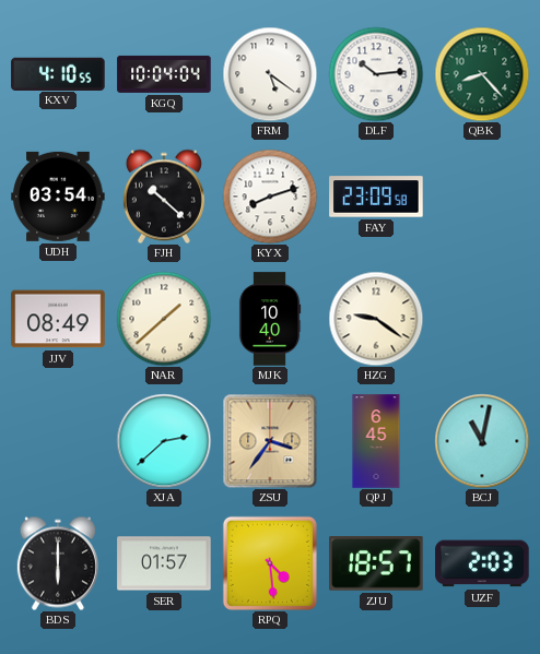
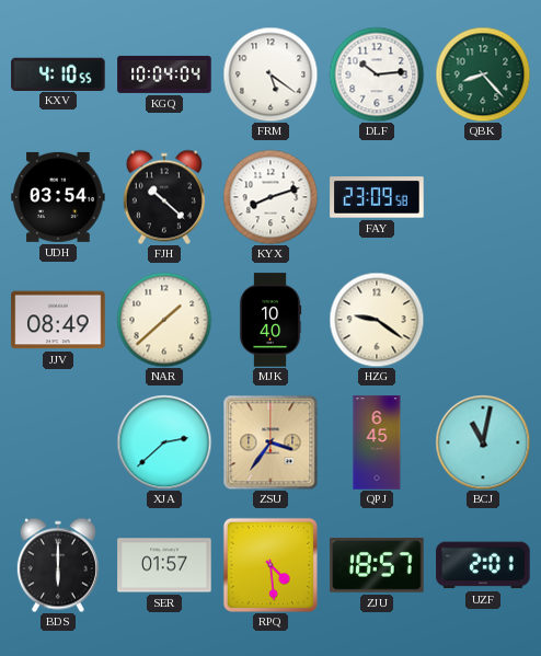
UZF: 2:03 -> 2:01
